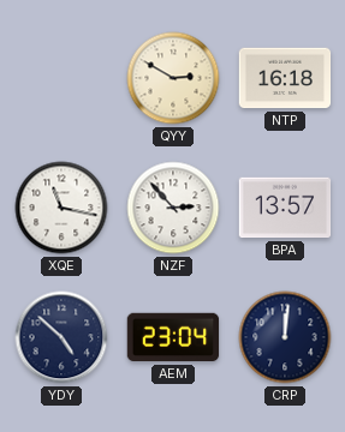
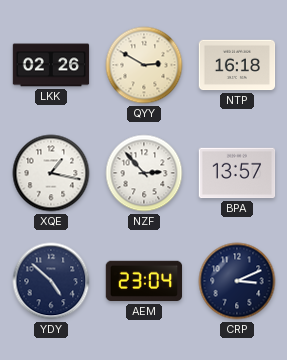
LKK: none -> 02:26
XQE: 11:17 -> 1:17
CRP: 12:01 -> 3:11
